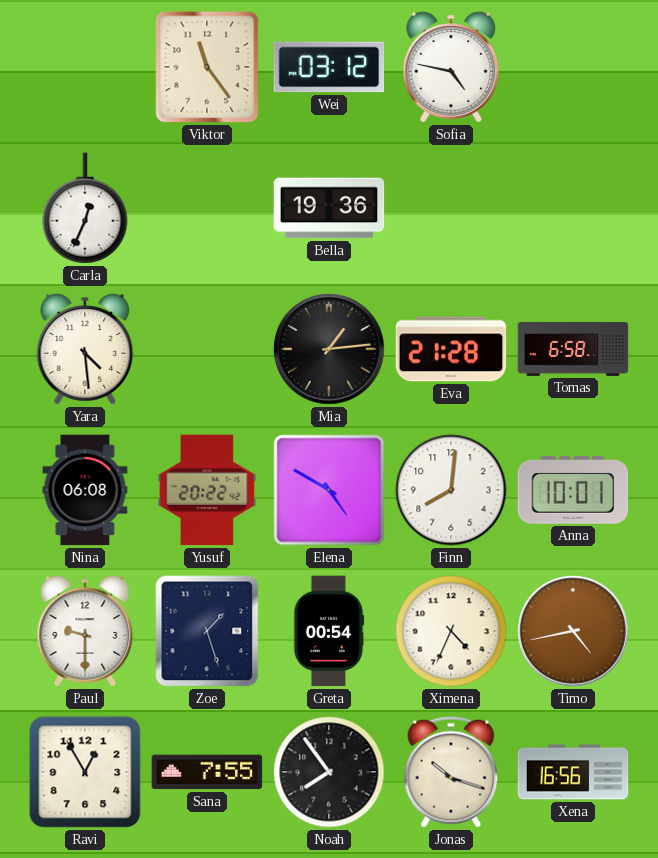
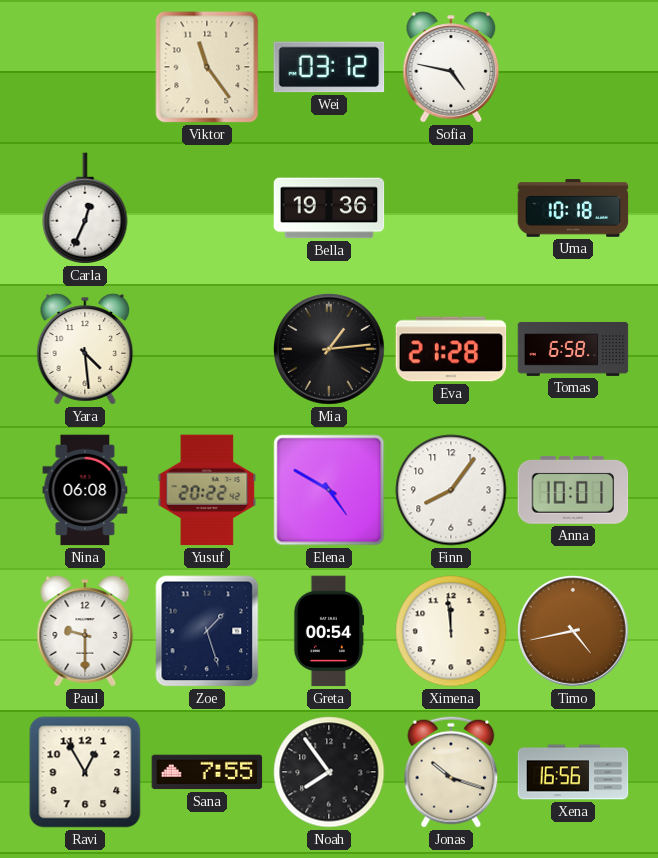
Uma: none -> 10:18
Finn: 8:01 -> 8:06
Ximena: 4:34 -> 11:59
